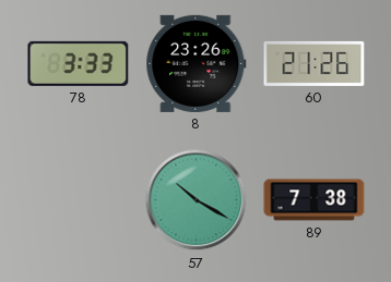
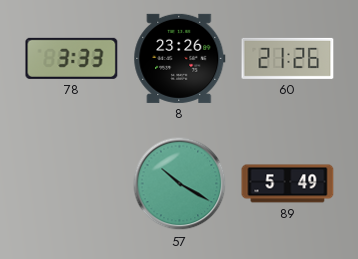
89: 7:38 -> 5:49
